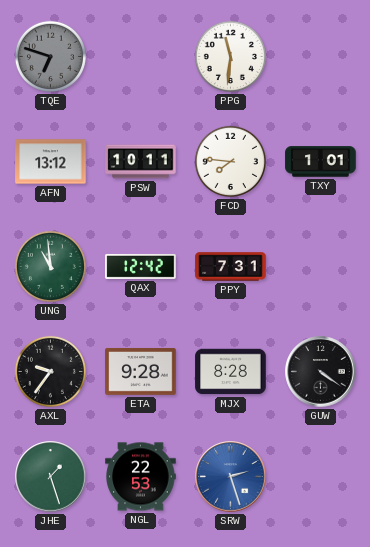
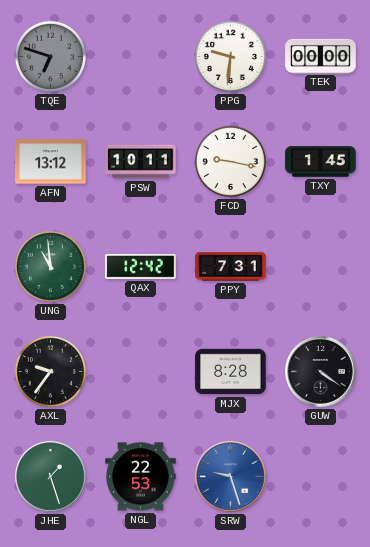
PPG: 11:31 -> 9:31
TEK: none -> 00:00
FCD: 7:46 -> 9:17
TXY: 1:01 -> 1:45
ETA: 9:28 -> none
SRW: 2:27 -> 9:27
